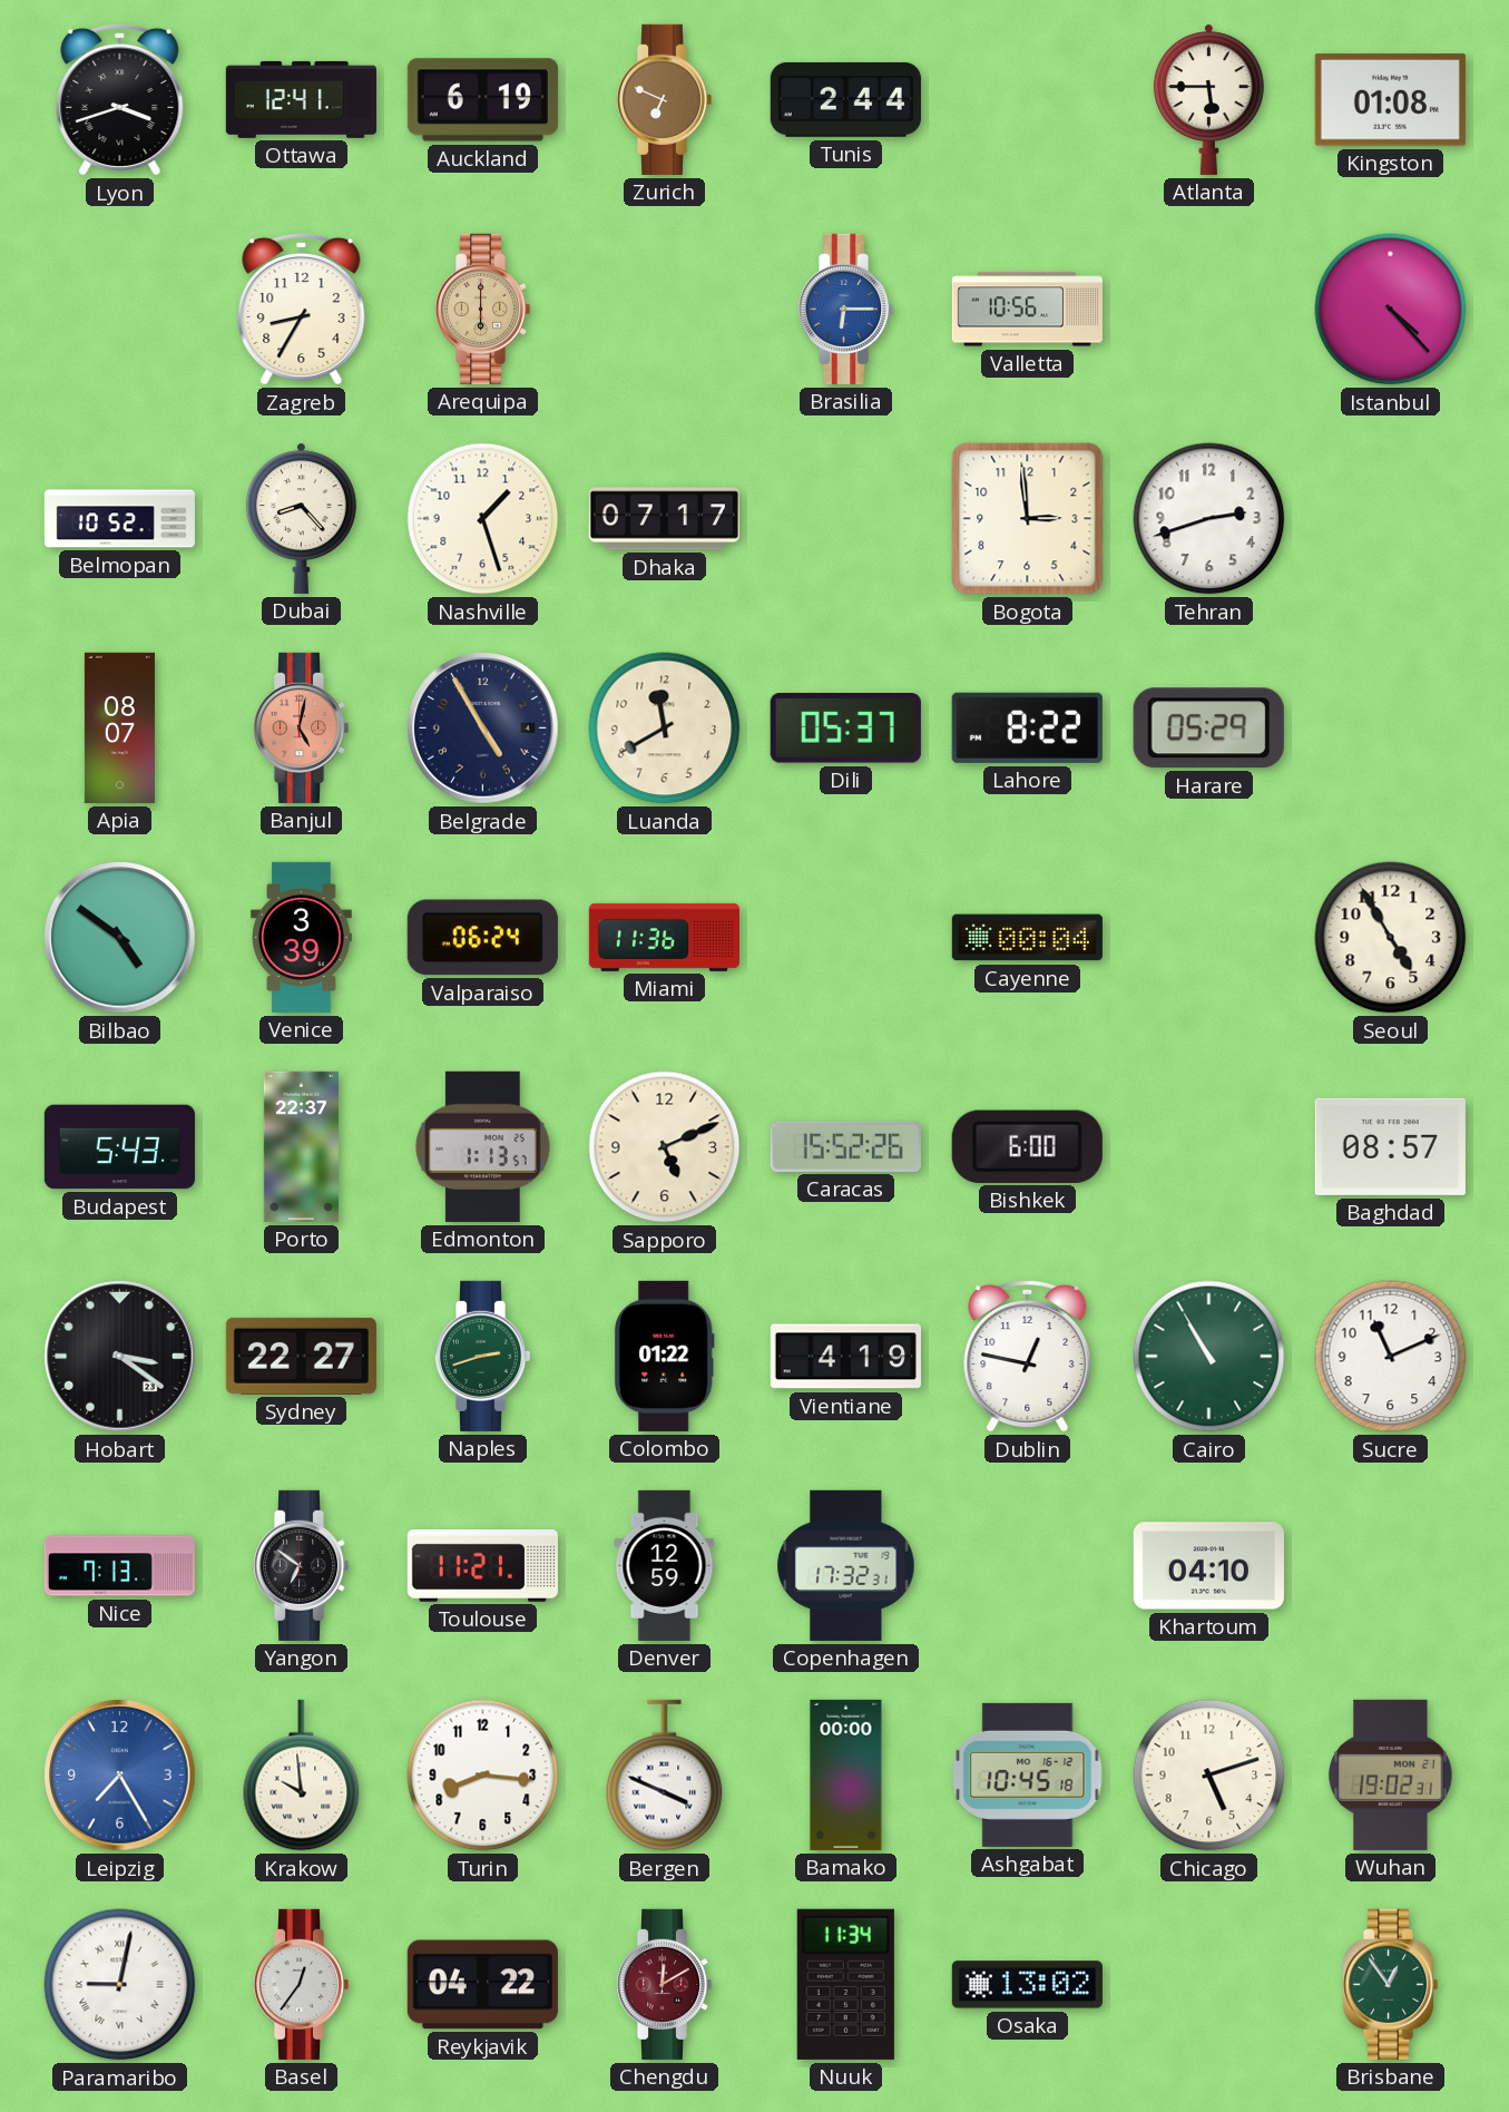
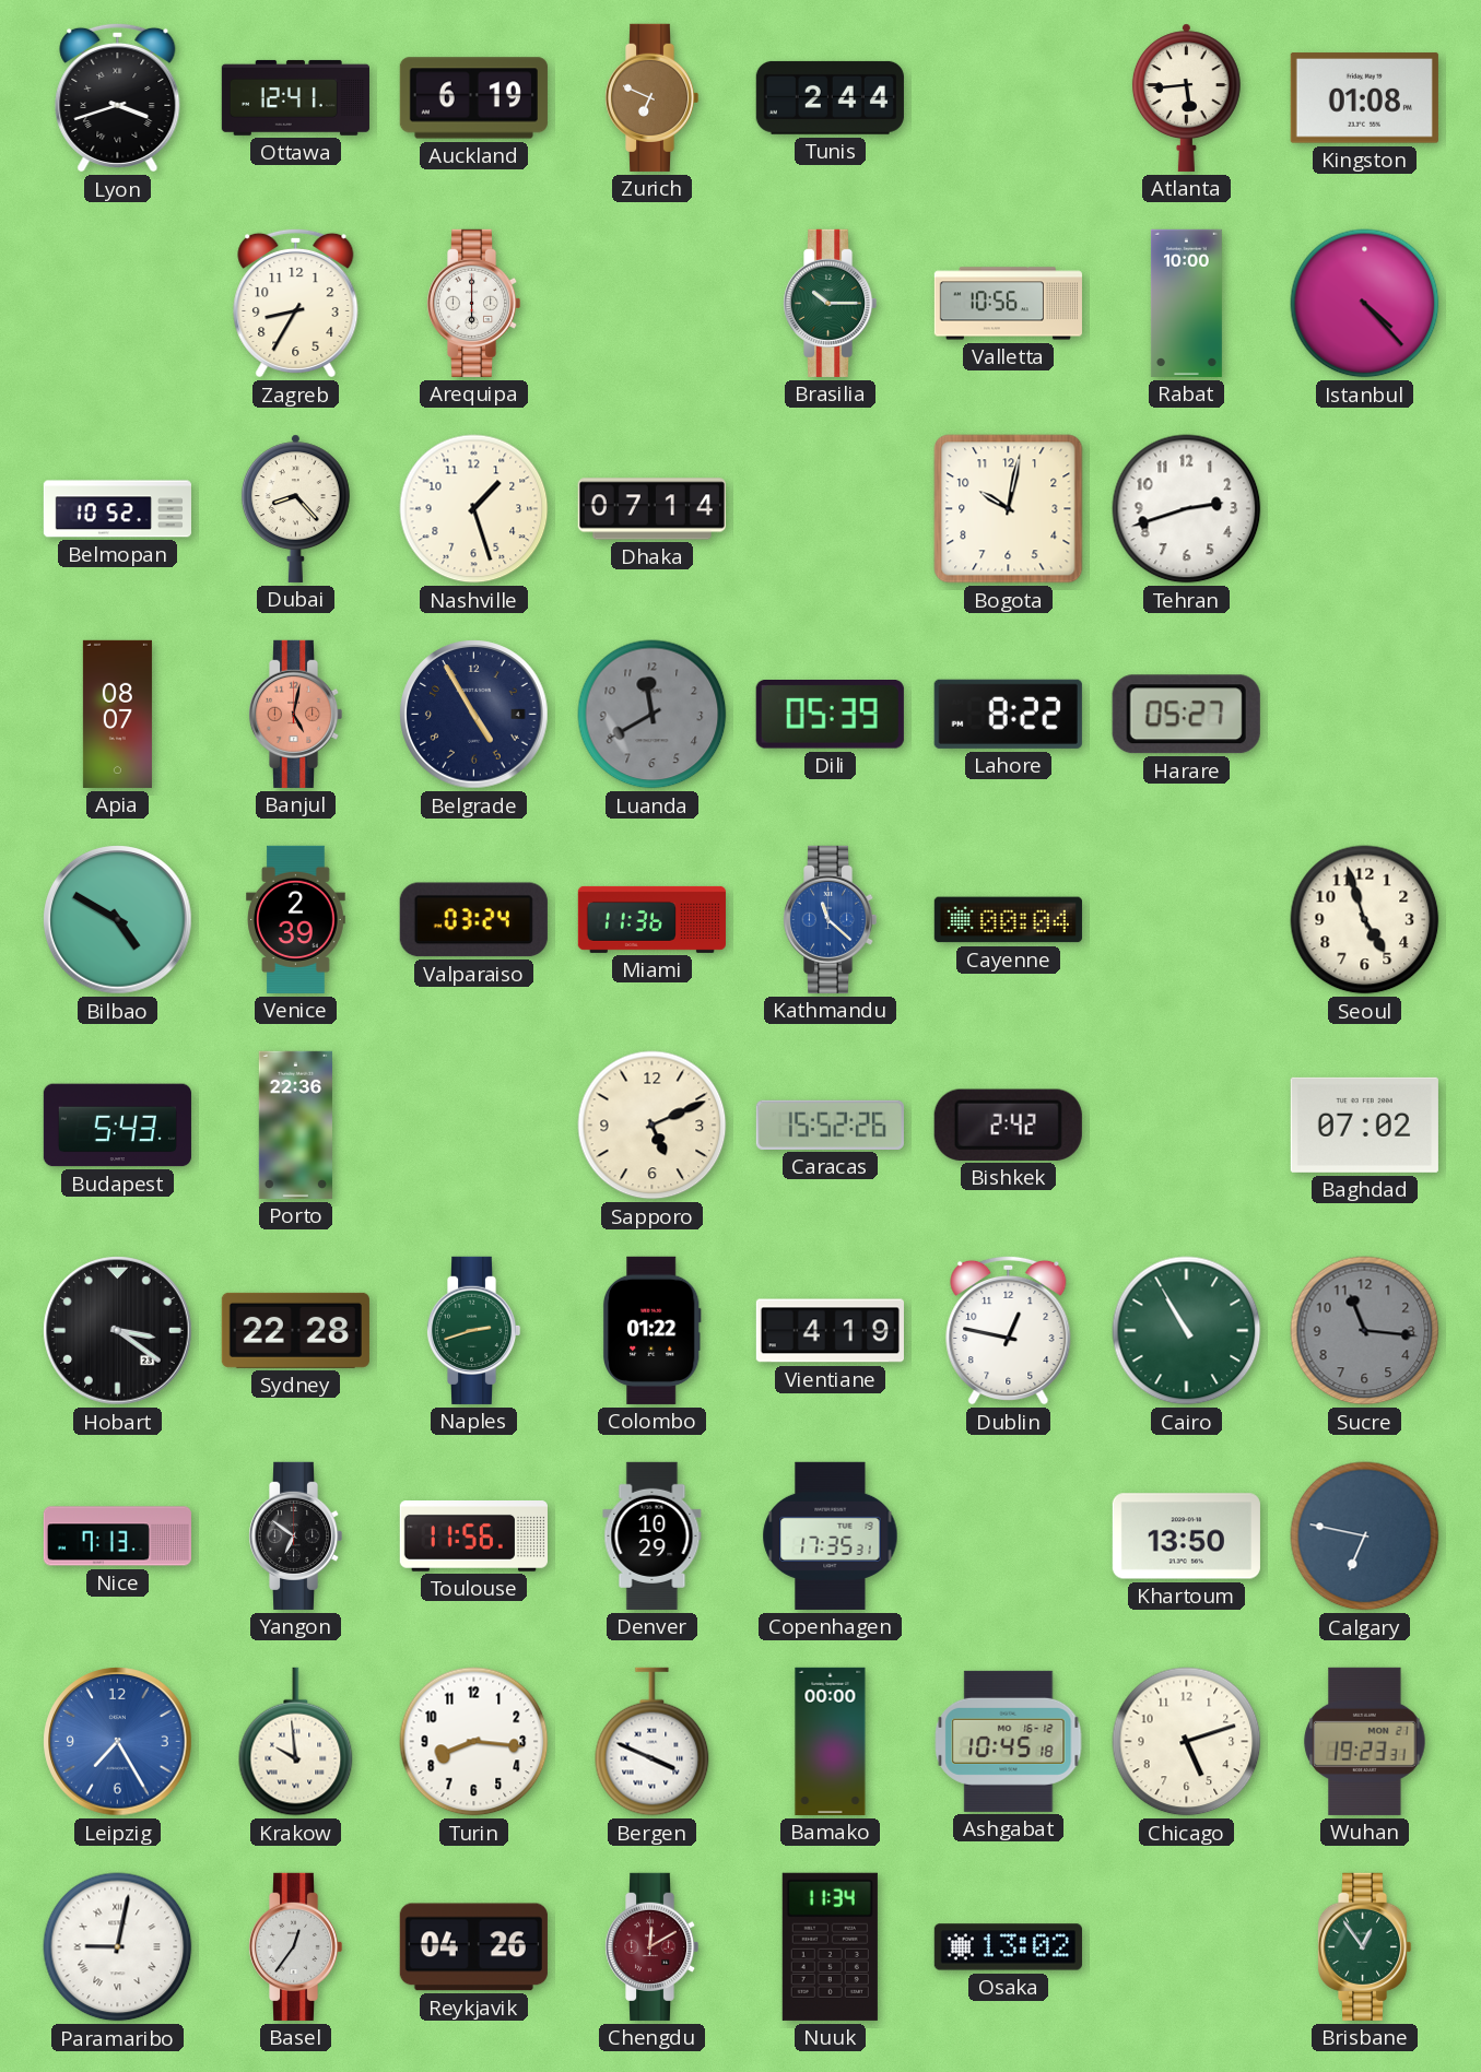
Atlanta: 5:45 -> 5:44
Arequipa dial: champagne -> white
Brasilia: 6:15 -> 10:15
Brasilia dial: blue -> green
Rabat: none -> 10:00
Dhaka: 07:17 -> 07:14
Bogota: 2:59 -> 10:02
Luanda dial: cream -> grey
Dili: 05:37 -> 05:39
Harare: 05:29 -> 05:27
Bilbao: 4:51 -> 4:50
Venice: 3:39 -> 2:39
Valparaiso: 06:24 -> 03:24
Kathmandu: none -> 11:22
Seoul: 4:55 -> 4:57
Porto: 22:37 -> 22:36
Edmonton: 1:13 -> none
Bishkek: 6:00 -> 2:42
Baghdad: 08:57 -> 07:02
Sydney: 22:27 -> 22:28
Sucre: 11:11 -> 11:16
Sucre dial: white -> grey
Toulouse: 11:21 -> 11:56
Denver: 12:59 -> 10:29
Copenhagen: 17:32 -> 17:35
Khartoum: 04:10 -> 13:50
Calgary: none -> 6:47
Wuhan: 19:02 -> 19:23
Reykjavik: 04:22 -> 04:26
